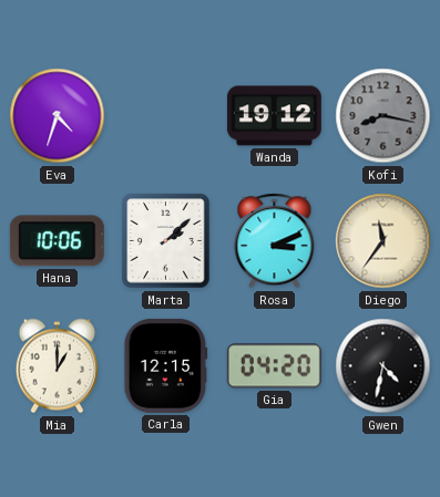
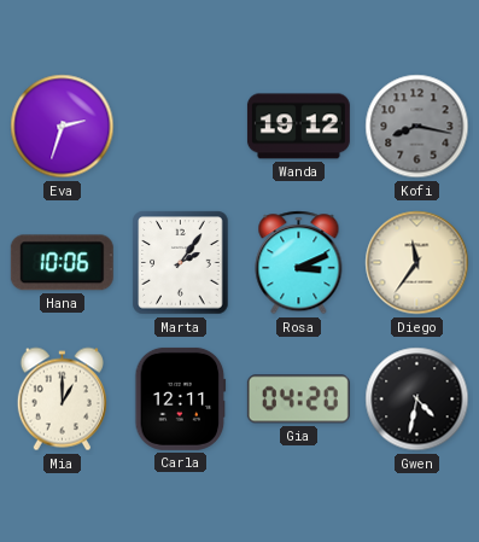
Eva: 4:33 -> 2:33
Marta: 2:08 -> 2:06
Carla: 12:15 -> 12:11
